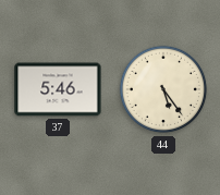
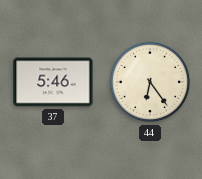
44: 5:24 -> 6:24
